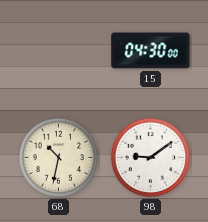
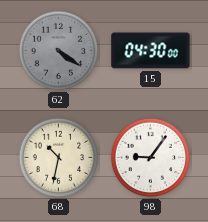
62: none -> 4:21
98: 9:09 -> 9:06
